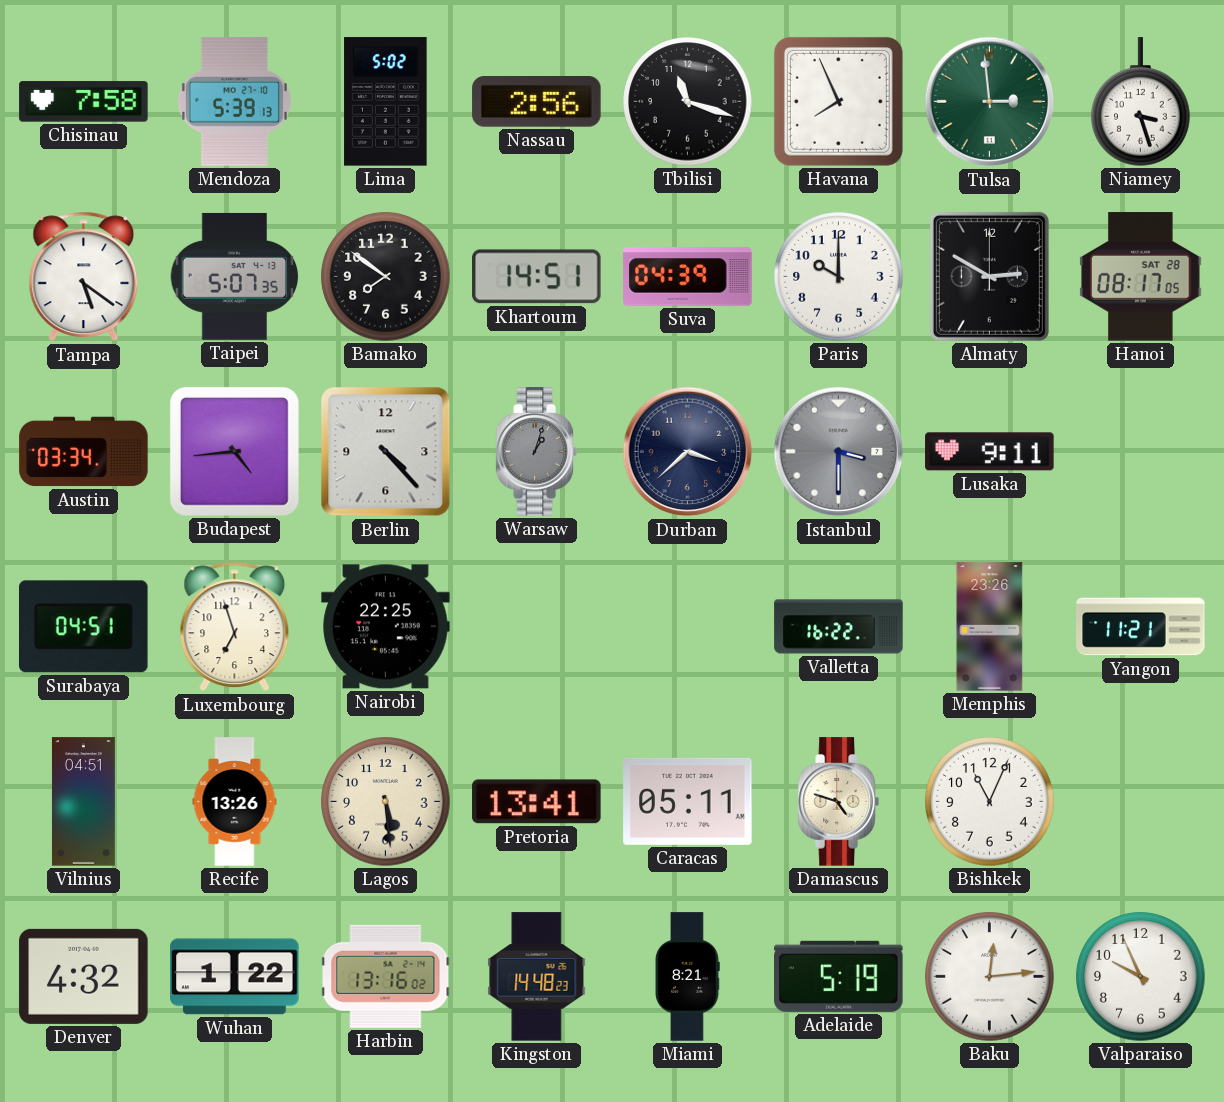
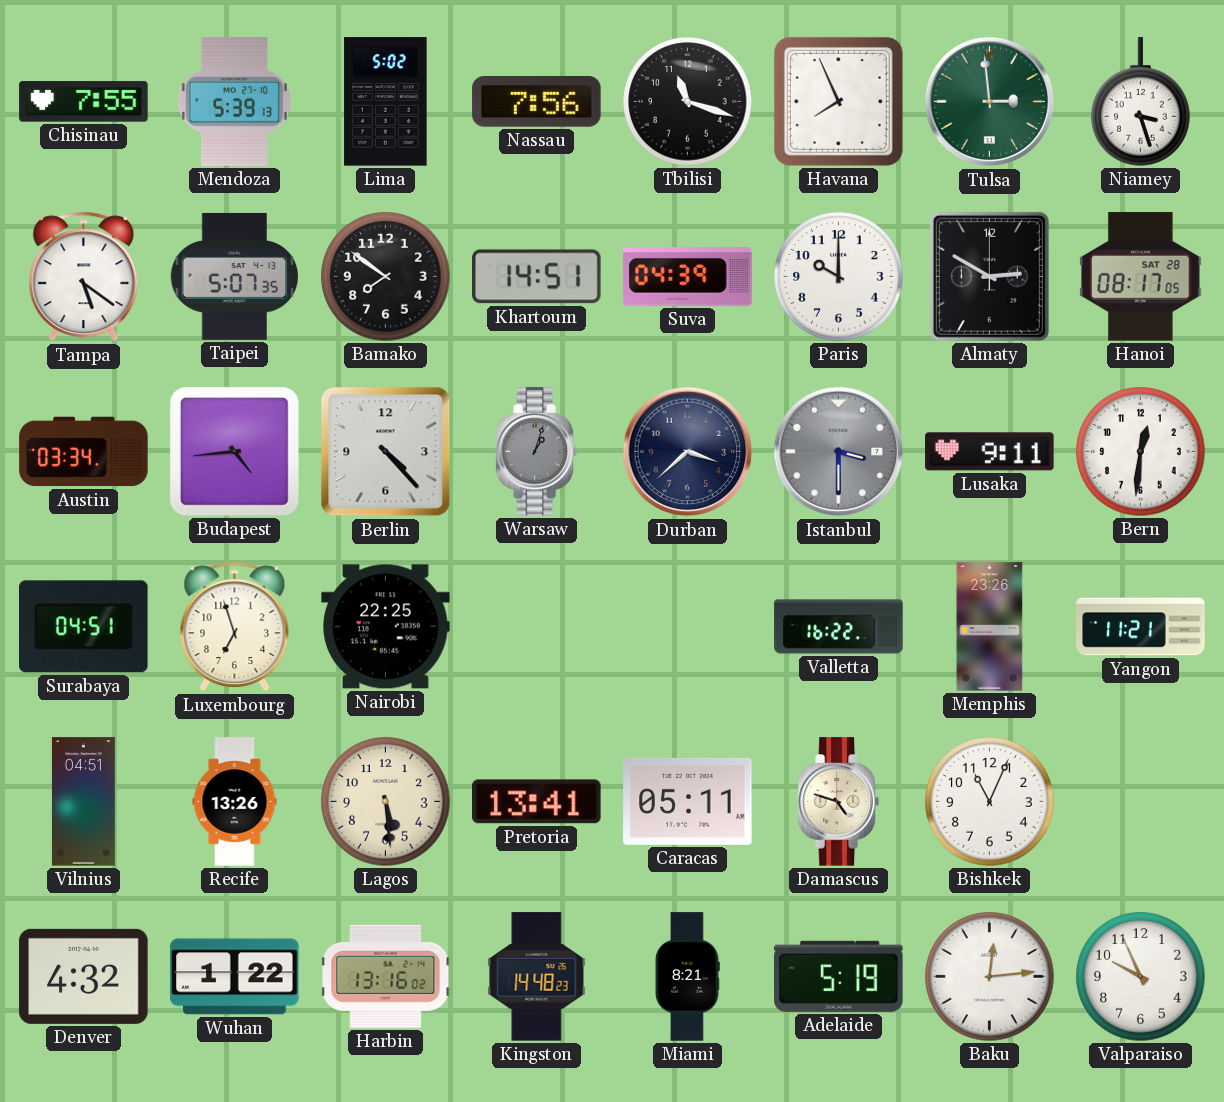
Chisinau: 7:58 -> 7:55
Nassau: 2:56 -> 7:56
Bern: none -> 12:31
